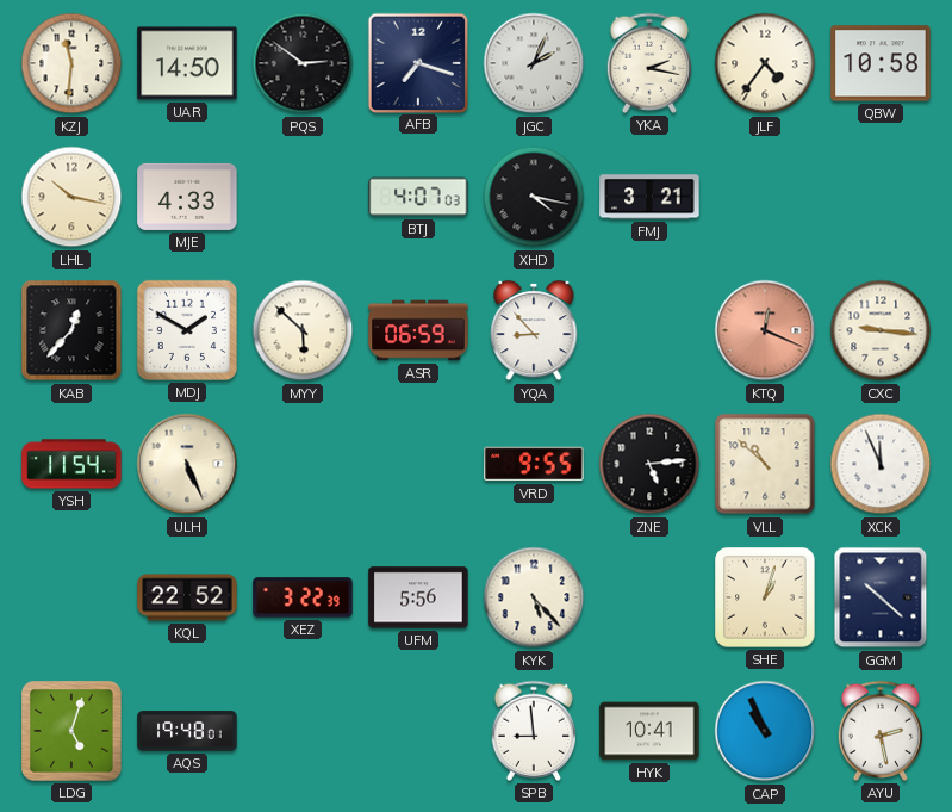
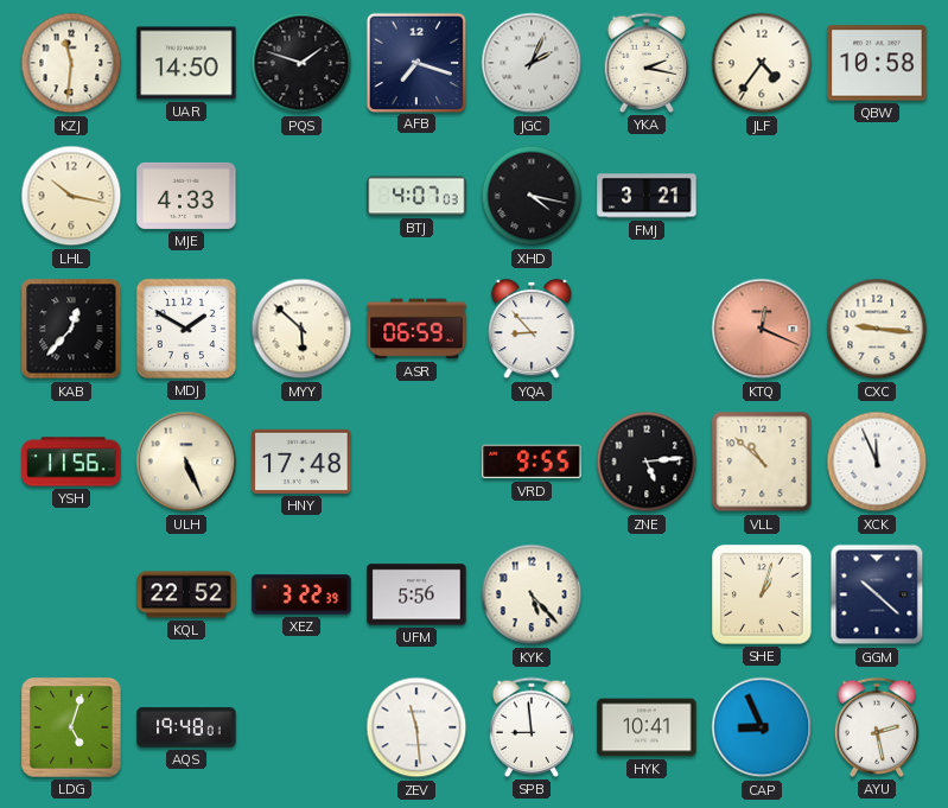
PQS: 2:51 -> 1:48
YSH: 11:54 -> 11:56
HNY: none -> 17:48
ZEV: none -> 11:29
CAP: 10:56 -> 8:56
